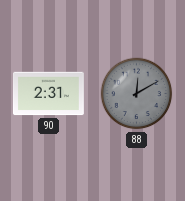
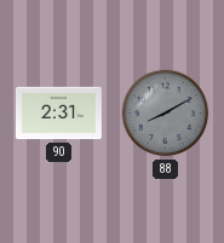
88: 12:10 -> 8:10
